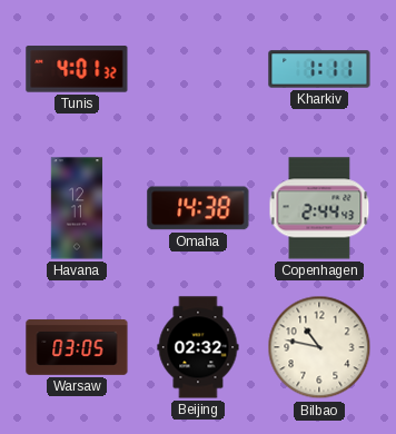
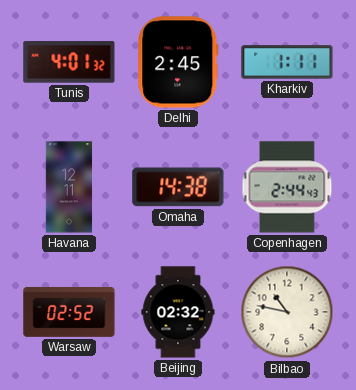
Delhi: none -> 2:45
Warsaw: 03:05 -> 02:52
